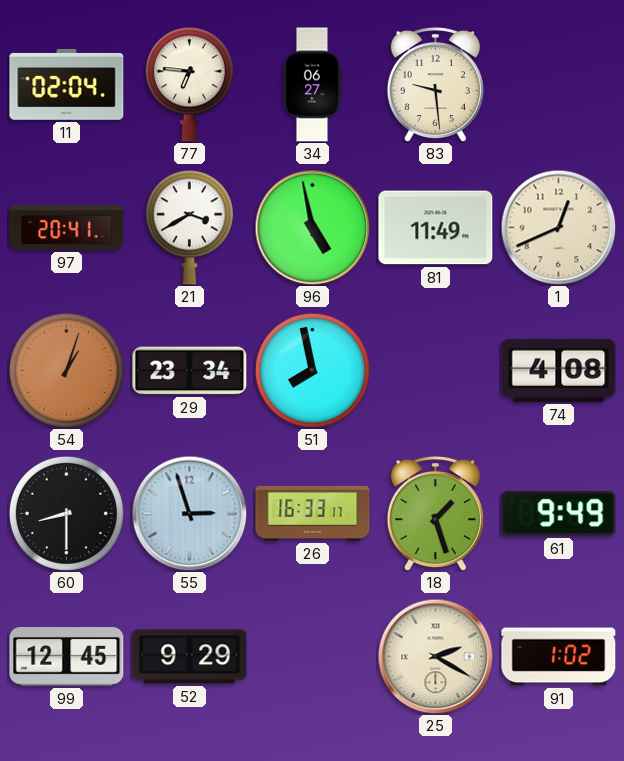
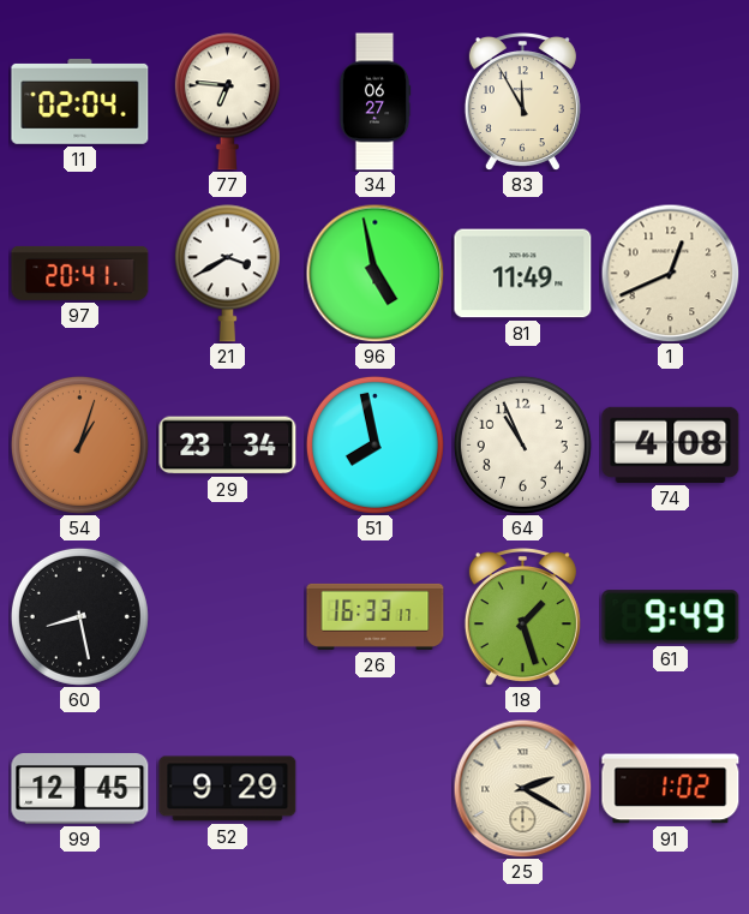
83: 9:29 -> 11:55
64: none -> 10:56
60: 8:30 -> 8:28
55: 2:57 -> none
